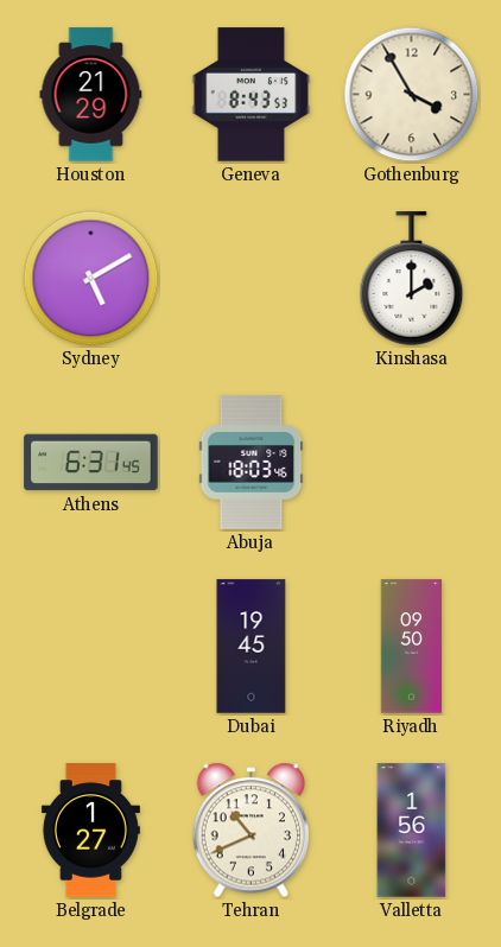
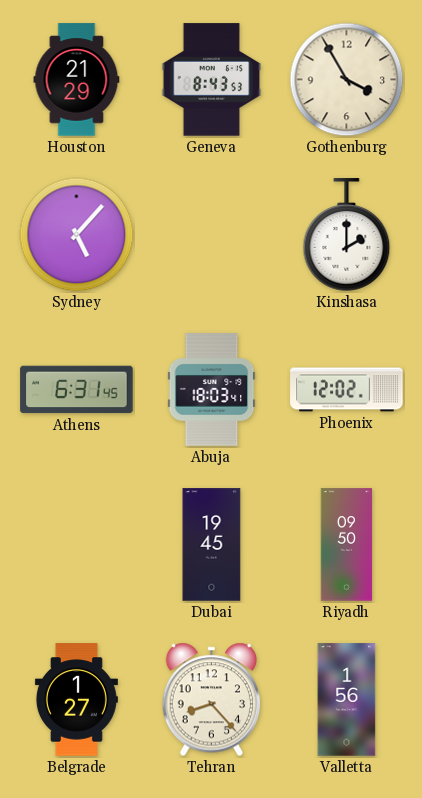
Sydney: 5:10 -> 5:07
Abuja: 18:03:46 -> 18:03:41
Phoenix: none -> 12:02
Tehran: 10:41 -> 8:23
